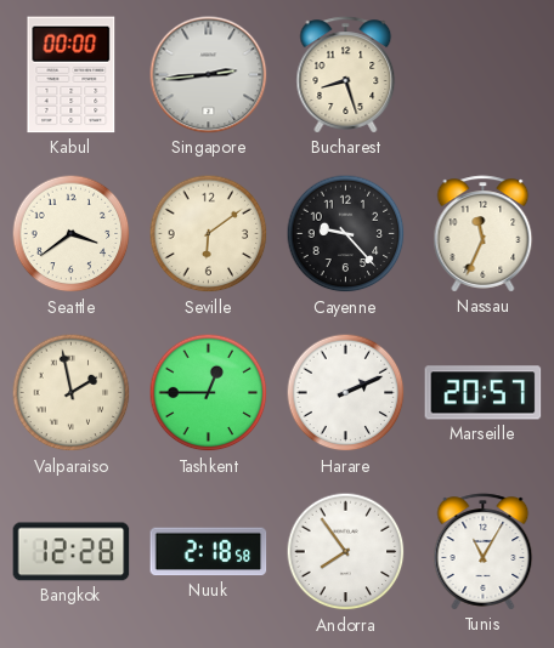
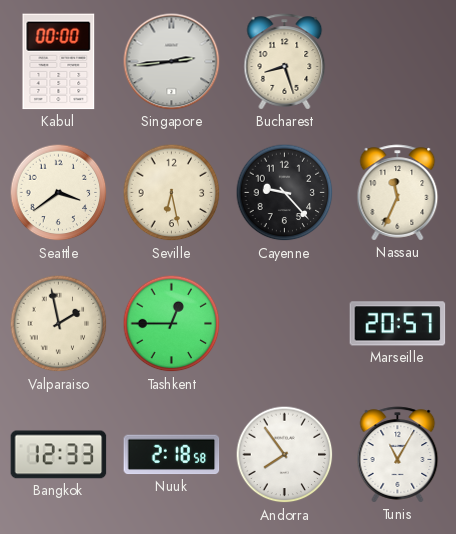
Seville: 6:09 -> 6:28
Harare: 2:11 -> none
Bangkok: 12:28 -> 12:33
